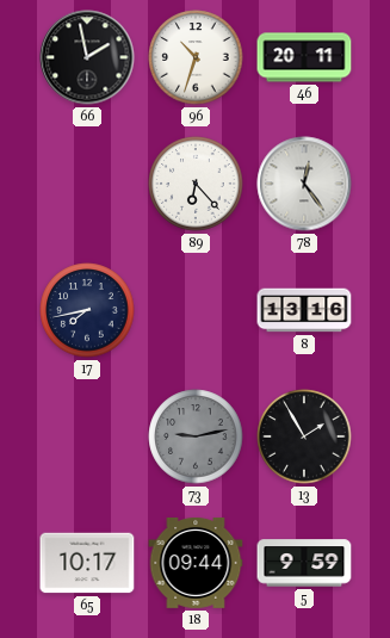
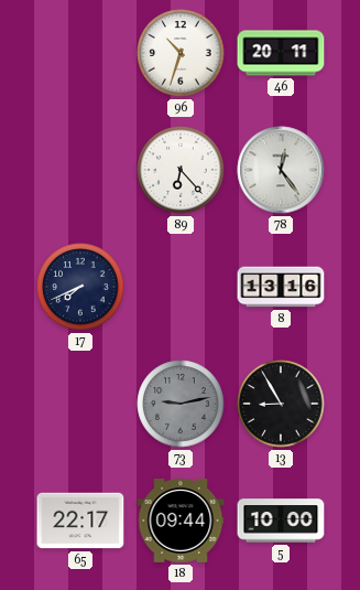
66: 1:58 -> none
17: 7:43 -> 7:41
13: 1:55 -> 8:55
65: 10:17 -> 22:17
5: 9:59 -> 10:00
